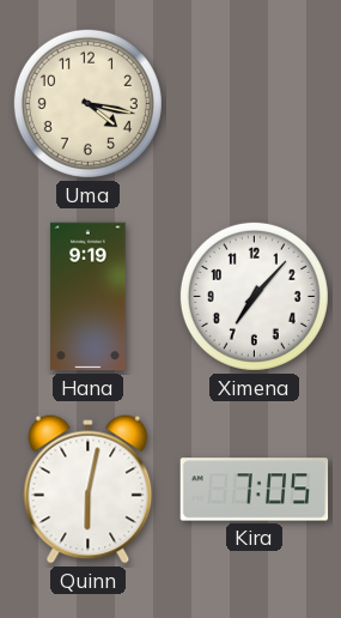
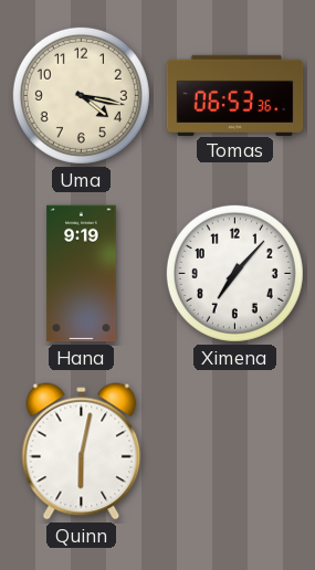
Tomas: none -> 06:53
Kira: 7:05 -> none
